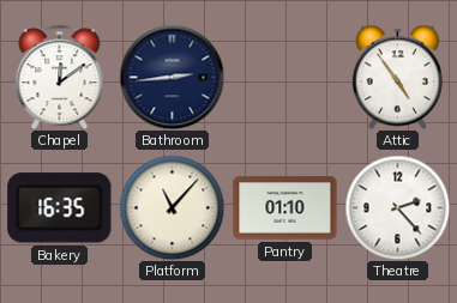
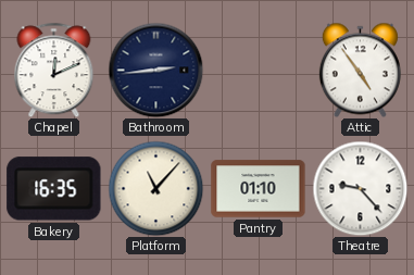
Chapel: 12:09 -> 12:11
Theatre: 2:23 -> 9:23
